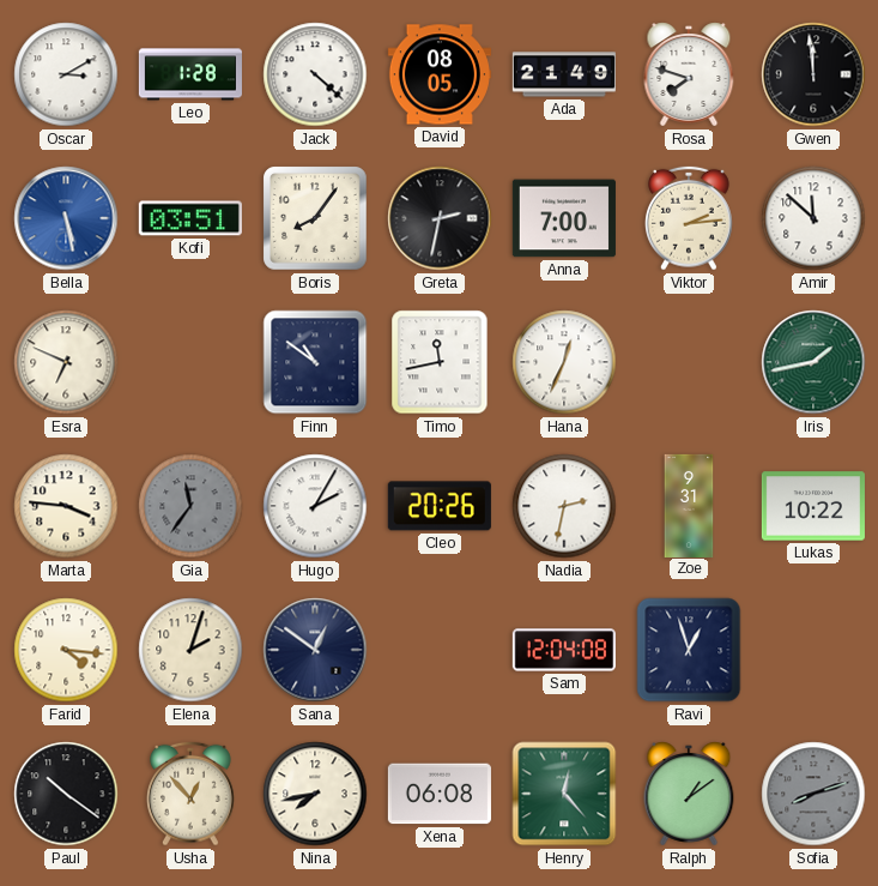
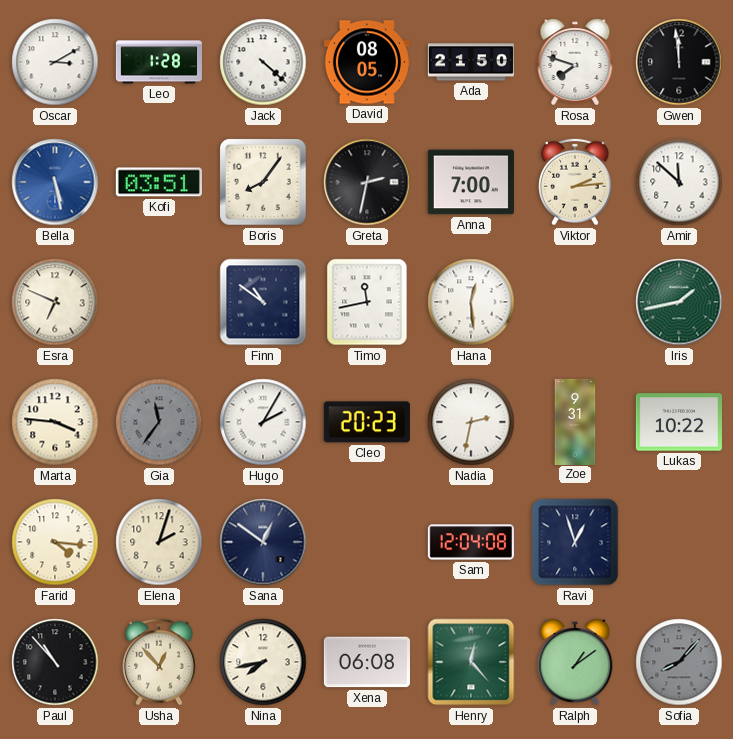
Ada: 21:49 -> 21:50
Hana: 12:34 -> 12:29
Cleo: 20:26 -> 20:23
Paul: 10:21 -> 10:53
Sofia: 8:12 -> 8:07
